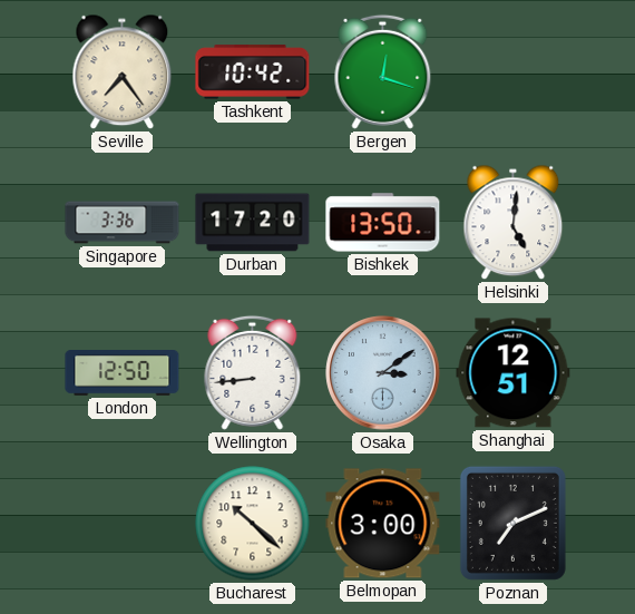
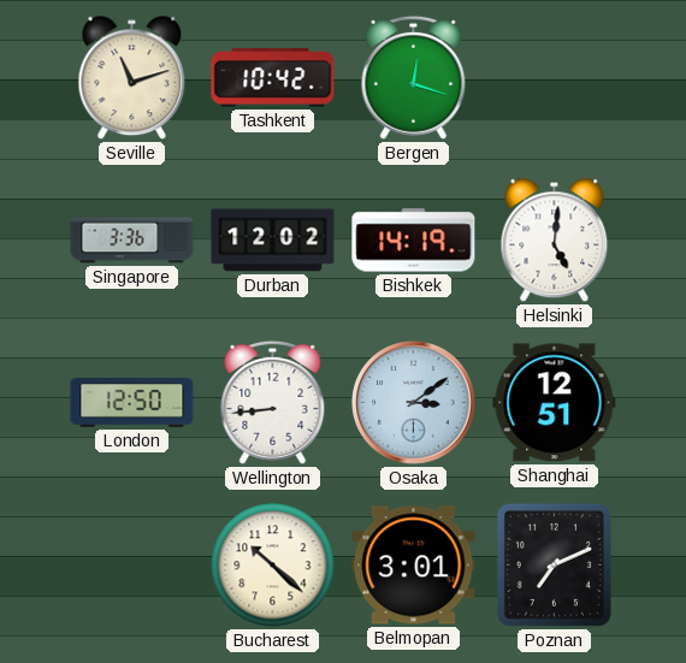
Seville: 7:24 -> 11:12
Durban: 17:20 -> 12:02
Bishkek: 13:50 -> 14:19
Belmopan: 3:00 -> 3:01
